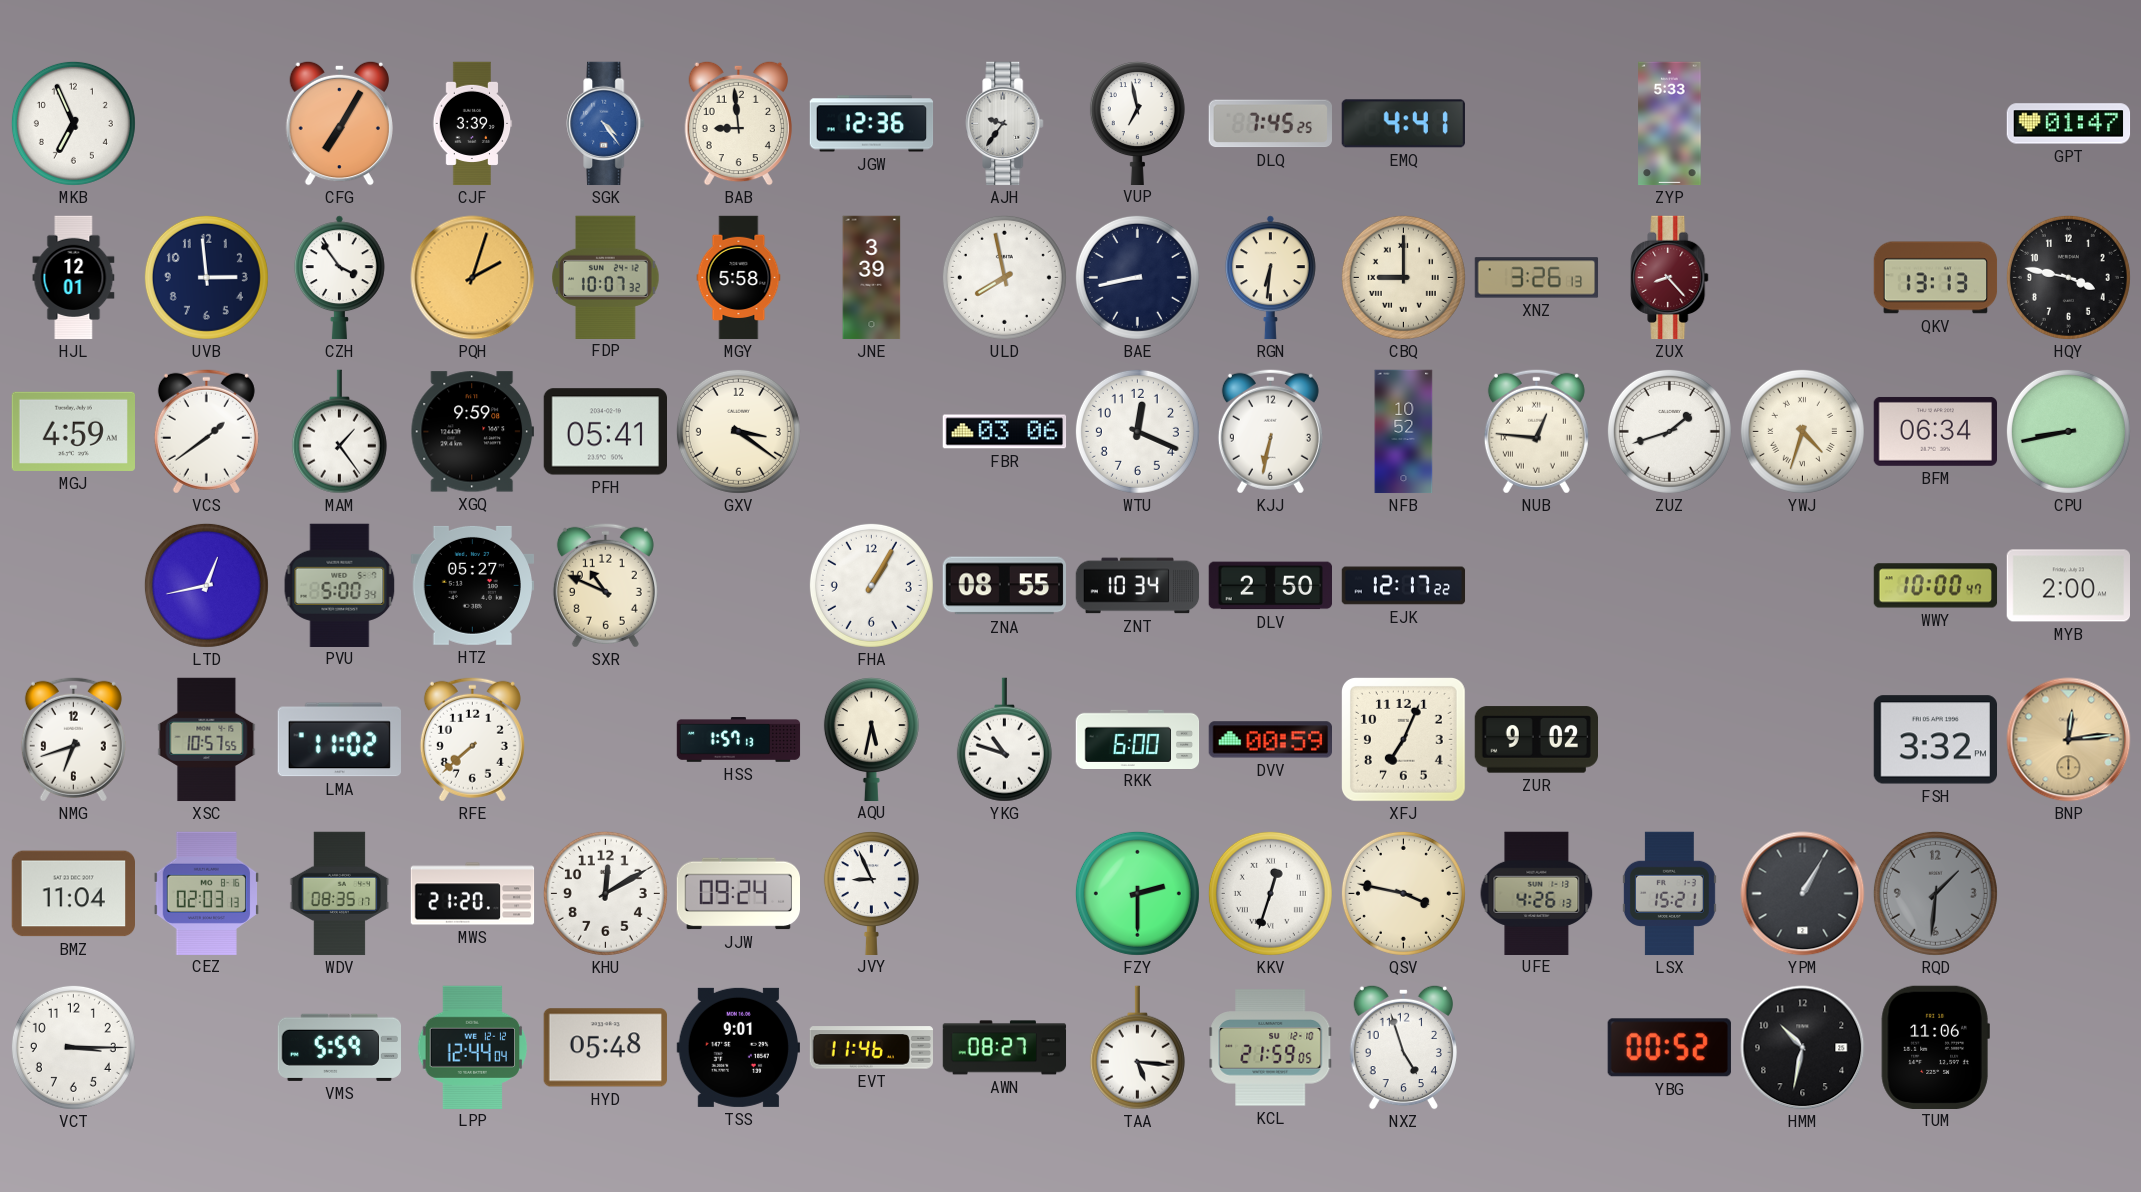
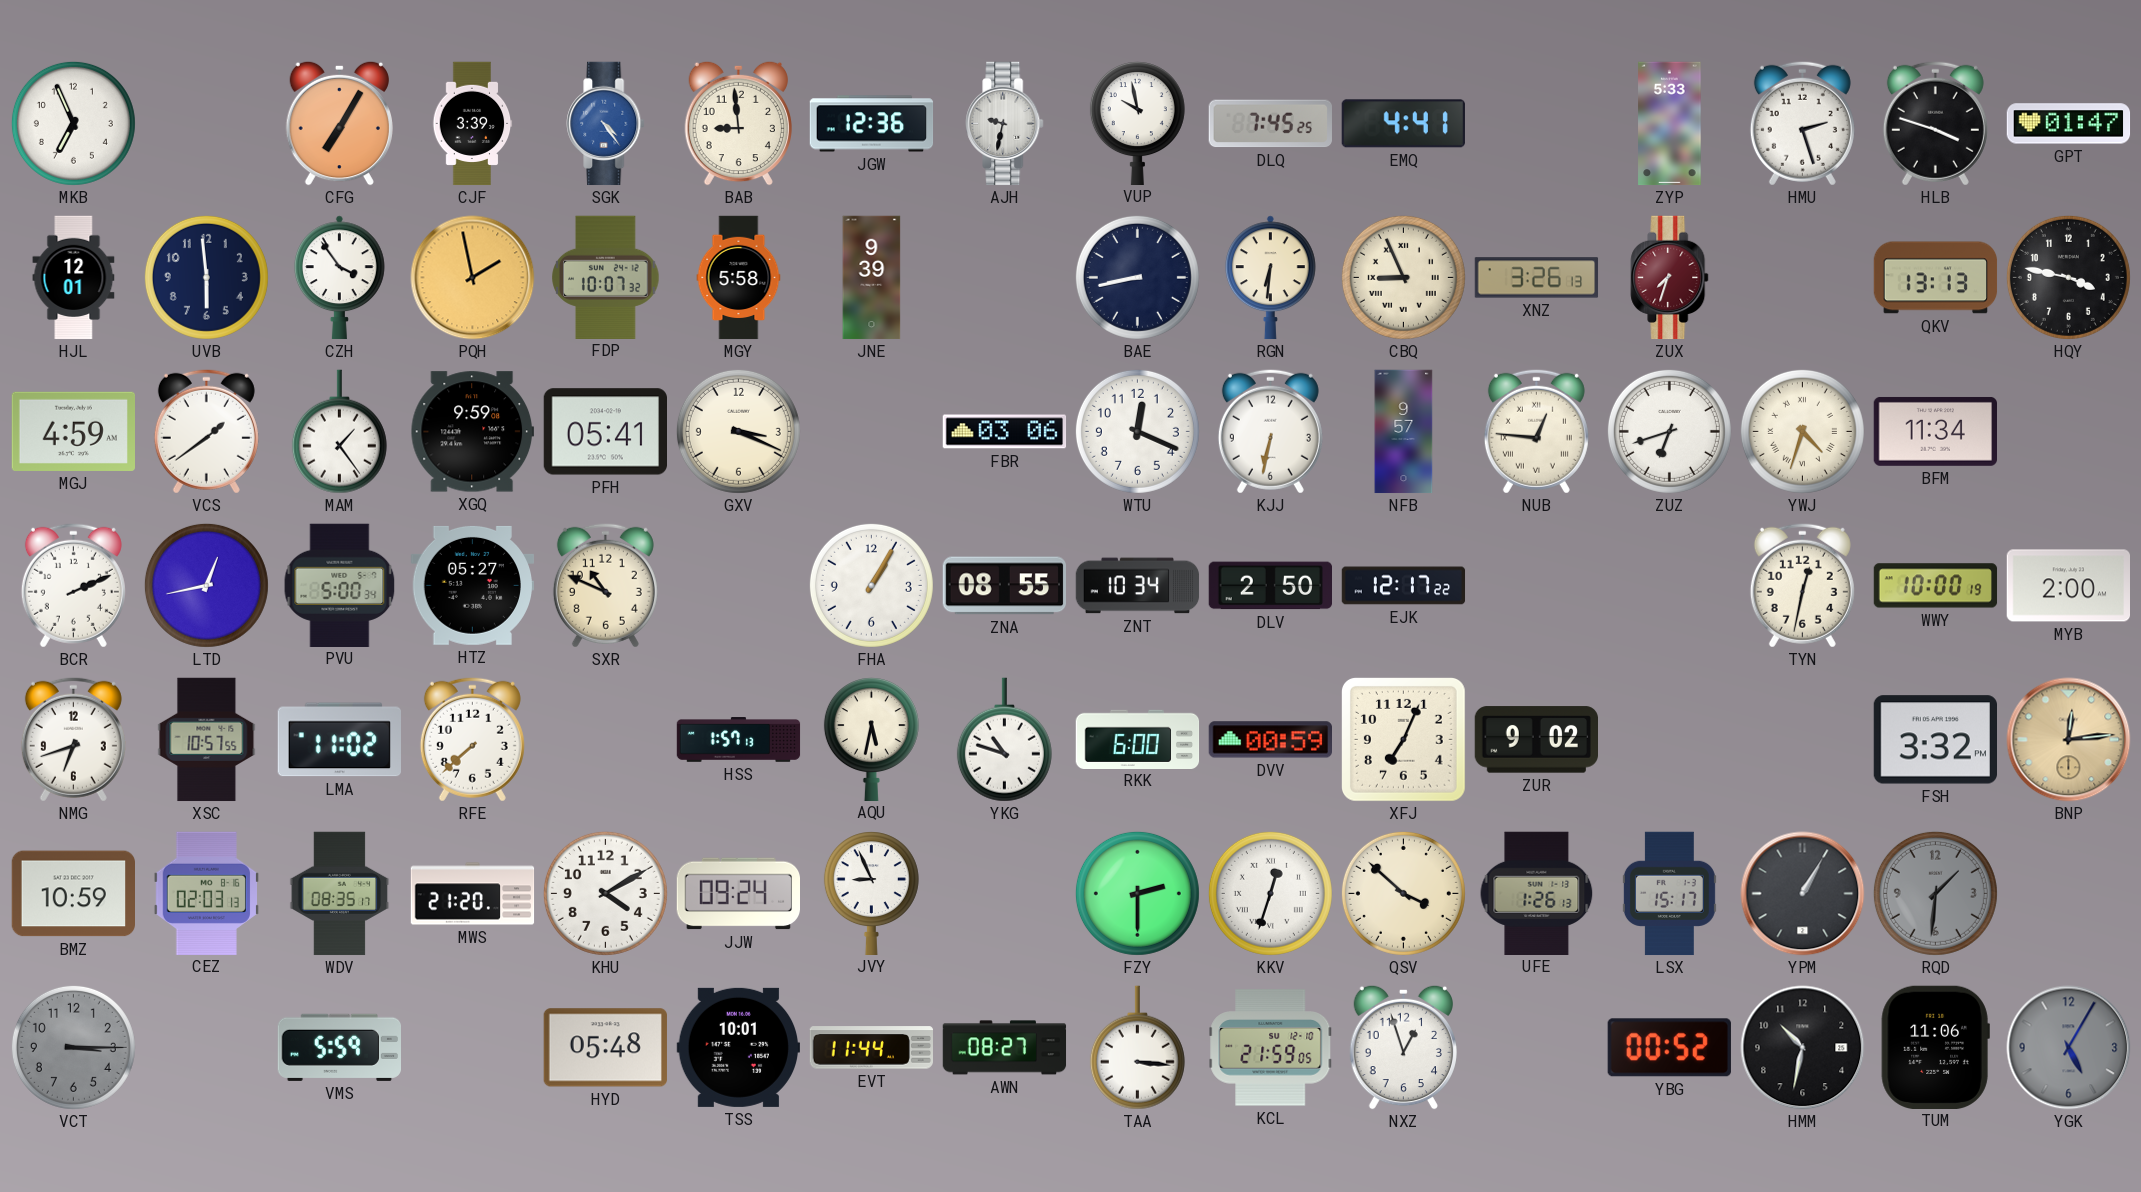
AJH: 9:36 -> 9:32
VUP: 6:58 -> 9:58
HMU: none -> 2:27
HLB: none -> 3:48
UVB: 2:59 -> 5:59
PQH: 2:03 -> 1:58
JNE: 3:39 -> 9:39
ULD: 7:58 -> none
CBQ: 9:00 -> 8:56
ZUX: 8:23 -> 7:33
GXV: 3:21 -> 3:19
NFB: 10:52 -> 9:57
ZUZ: 1:42 -> 6:42
BFM: 06:34 -> 11:34
CPU: 8:43 -> none
BCR: none -> 2:11
TYN: none -> 12:32
WWY: 10:00:47 -> 10:00:19
BMZ: 11:04 -> 10:59
KHU: 12:10 -> 4:10
QSV: 3:47 -> 3:52
UFE: 4:26 -> 1:26
LSX: 15:21 -> 15:17
VCT dial: white -> grey
LPP: 12:44 -> none
TSS: 9:01 -> 10:01
EVT: 11:46 -> 11:44
TAA: 5:16 -> 3:16
NXZ: 4:57 -> 12:57
YGK: none -> 5:05
